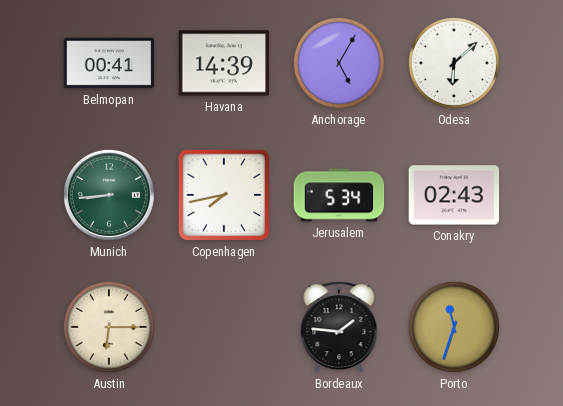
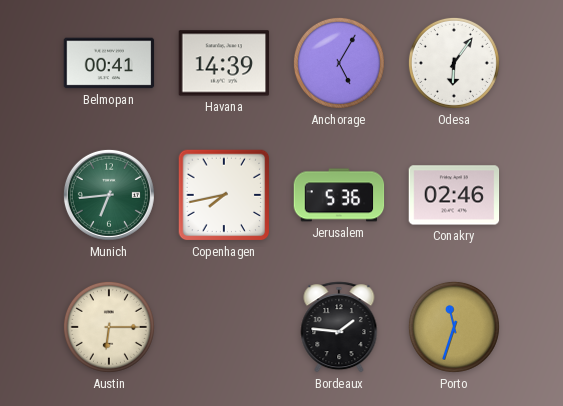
Odesa: 6:08 -> 6:06
Munich: 8:44 -> 6:44
Jerusalem: 5:34 -> 5:36
Conakry: 02:43 -> 02:46
